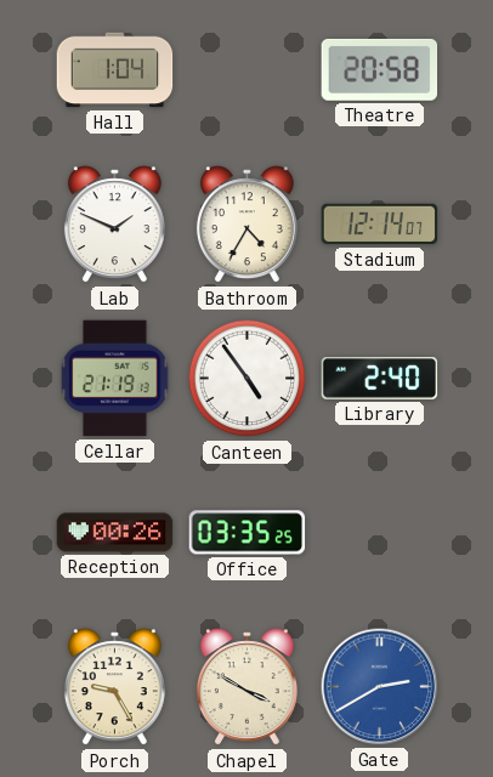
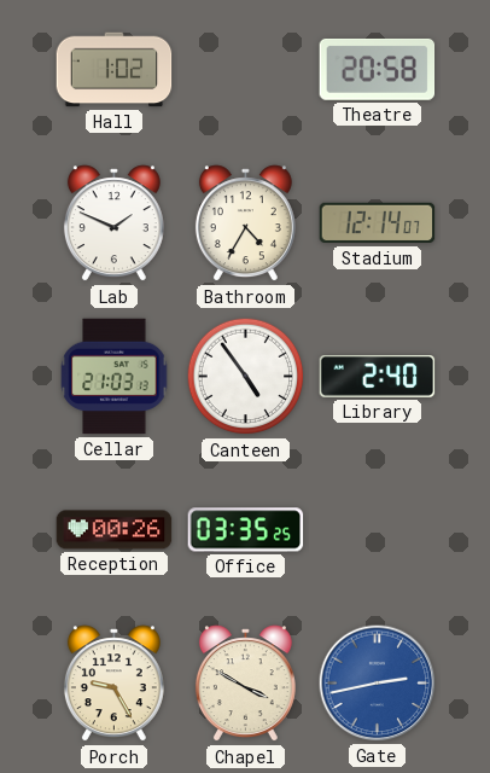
Hall: 1:04 -> 1:02
Cellar: 21:19 -> 21:03
Gate: 2:40 -> 2:43
